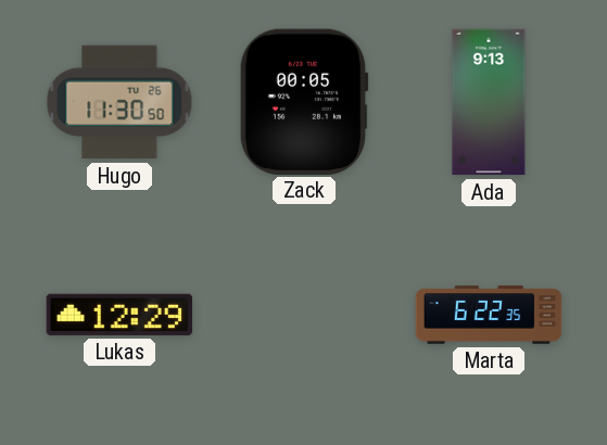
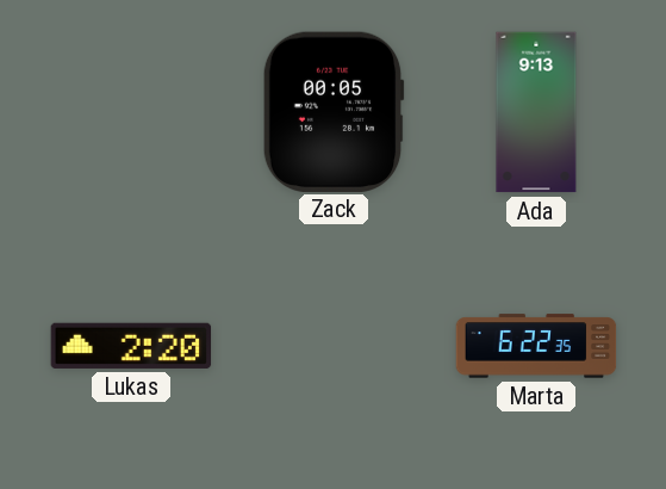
Hugo: 11:30 -> none
Lukas: 12:29 -> 2:20
